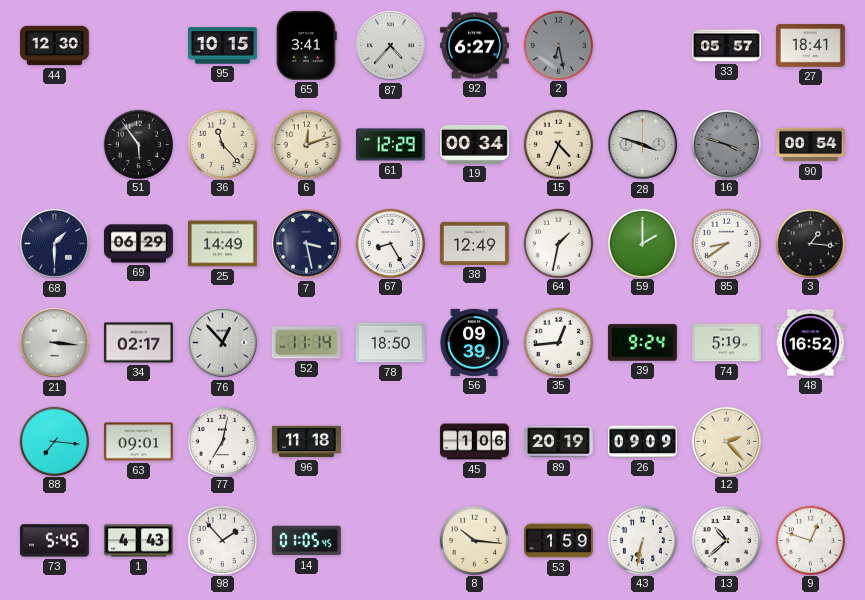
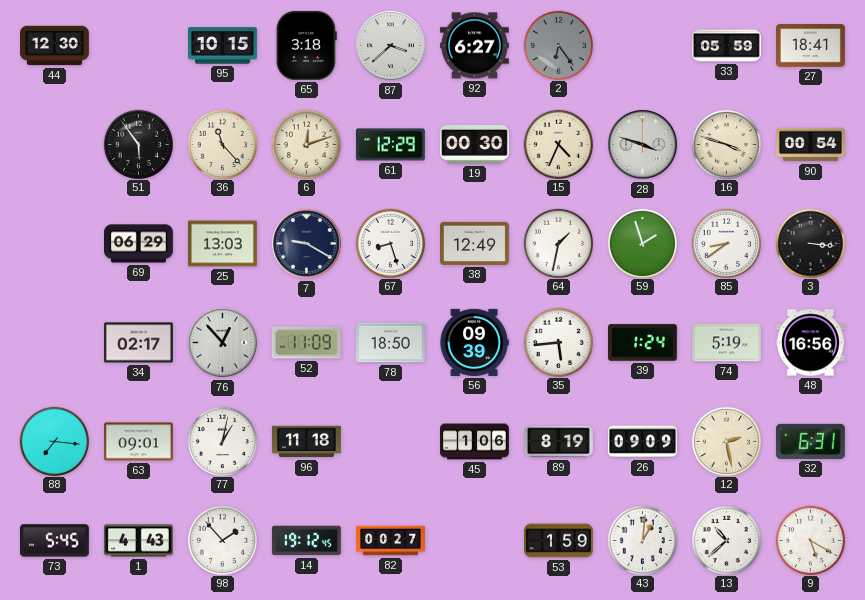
65: 3:41 -> 3:18
87: 4:37 -> 3:38
2: 6:28 -> 6:24
33: 05:57 -> 05:59
19: 00:34 -> 00:30
16 dial: grey -> cream
68: 1:30 -> none
25: 14:49 -> 13:03
7: 3:28 -> 9:20
67: 8:25 -> 8:27
59: 2:00 -> 1:57
3: 1:16 -> 3:16
21: 3:16 -> none
52: 11:14 -> 11:09
35: 12:44 -> 5:44
39: 9:24 -> 1:24
48: 16:52 -> 16:56
77: 7:02 -> 1:02
89: 20:19 -> 8:19
12: 2:23 -> 2:28
32: none -> 6:31
14: 01:05 -> 19:12
82: none -> 00:27
8: 10:16 -> none
43: 6:32 -> 1:01
9: 12:48 -> 5:20
